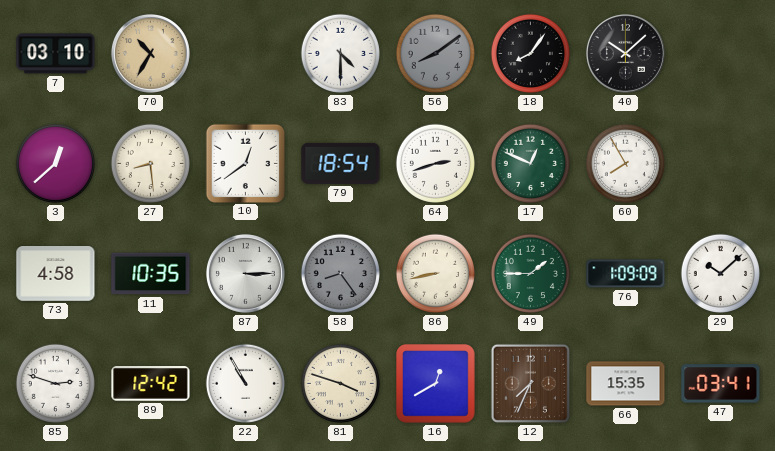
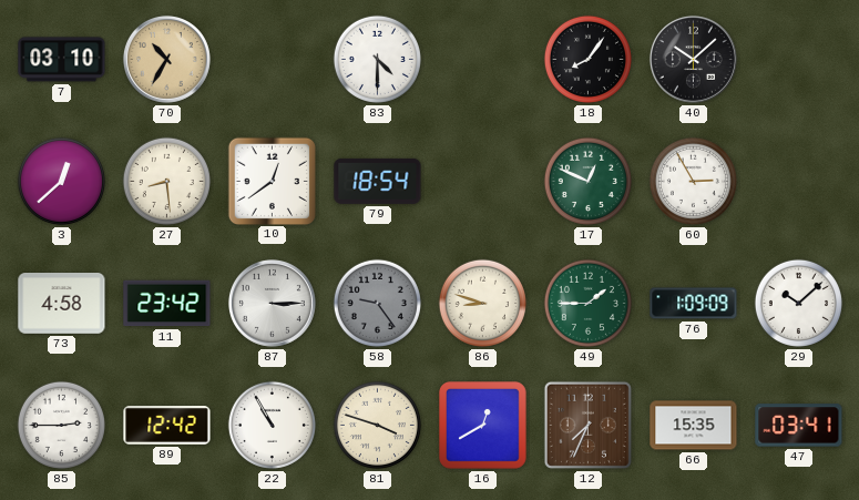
56: 8:09 -> none
64: 2:42 -> none
60: 7:55 -> 2:55
11: 10:35 -> 23:42
58: 8:24 -> 9:24
86: 8:43 -> 8:48
85: 2:48 -> 2:45
